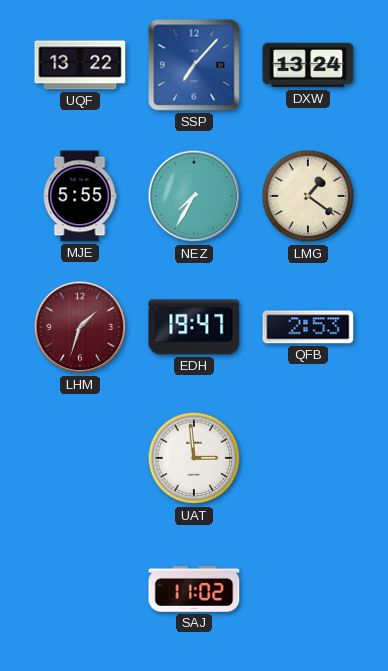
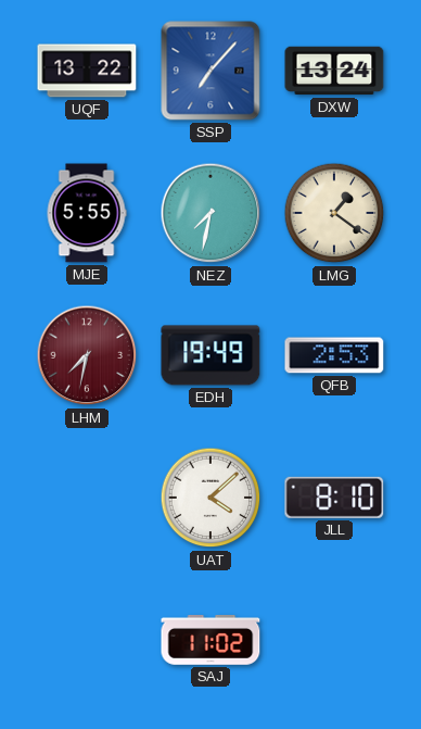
NEZ: 7:35 -> 7:32
LHM: 1:33 -> 7:32
EDH: 19:47 -> 19:49
UAT: 2:59 -> 4:08
JLL: none -> 8:10
